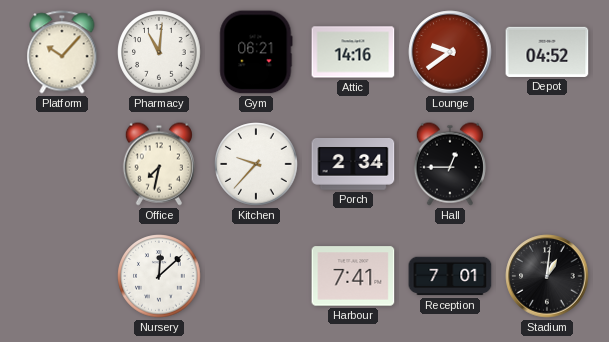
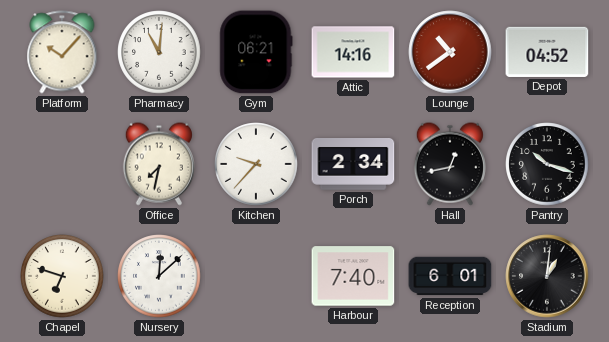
Lounge: 9:39 -> 10:39
Hall: 12:45 -> 12:43
Pantry: none -> 10:18
Chapel: none -> 6:48
Harbour: 7:41 -> 7:40
Reception: 7:01 -> 6:01
